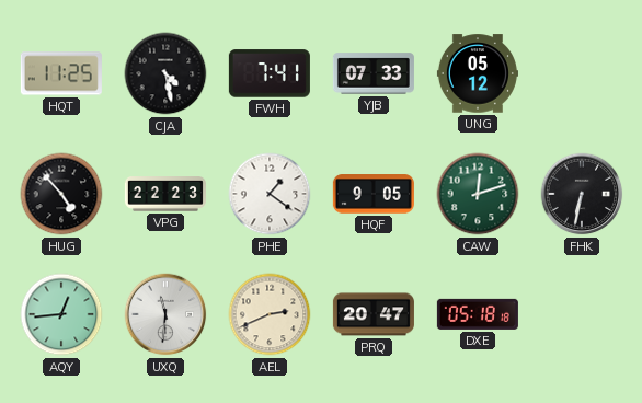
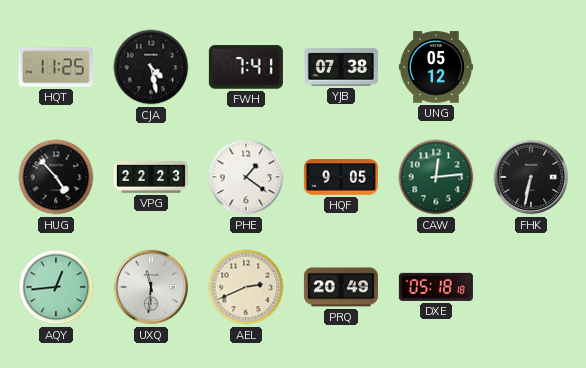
YJB: 07:33 -> 07:38
CAW: 12:12 -> 12:14
PRQ: 20:47 -> 20:49
